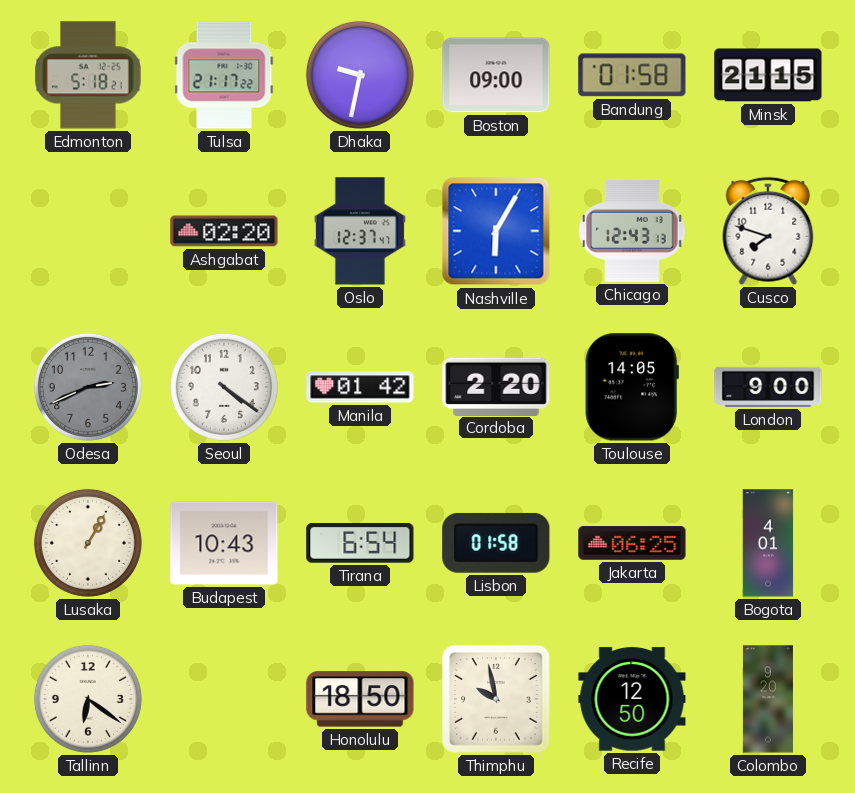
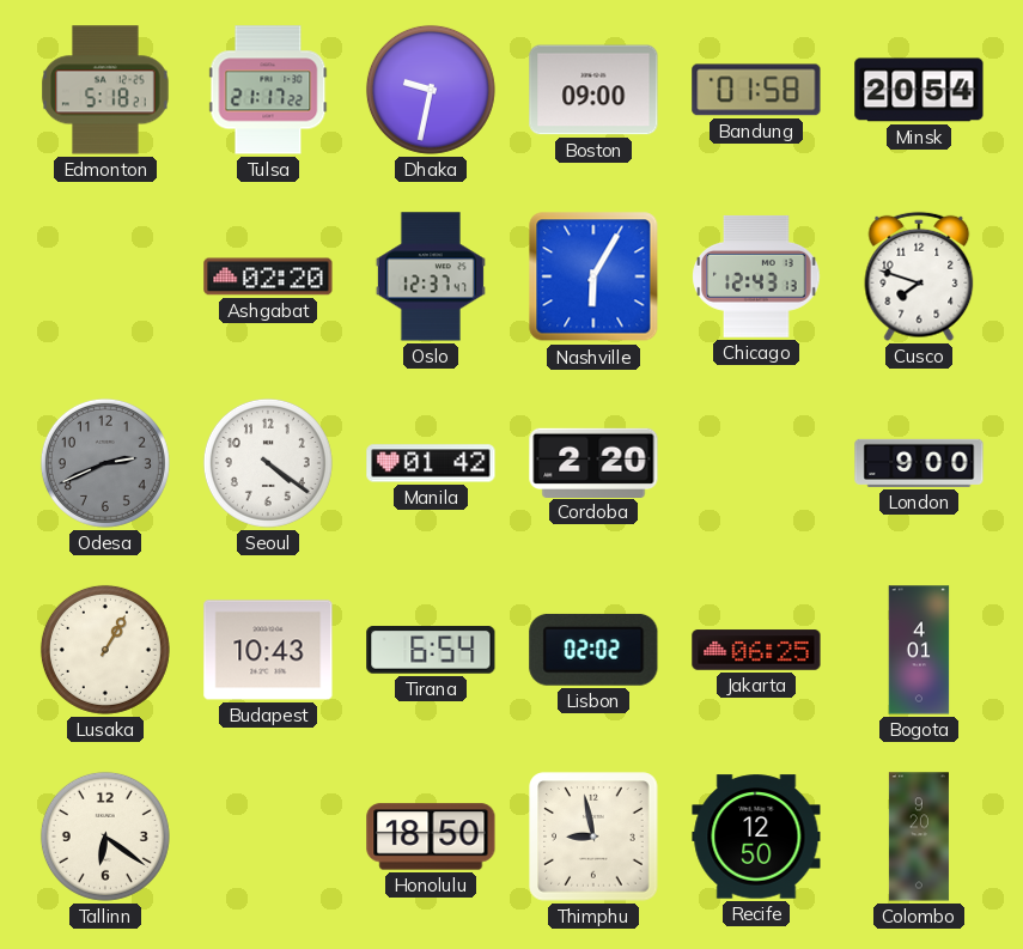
Minsk: 21:15 -> 20:54
Toulouse: 14:05 -> none
Lisbon: 01:58 -> 02:02
Thimphu: 9:58 -> 8:58
